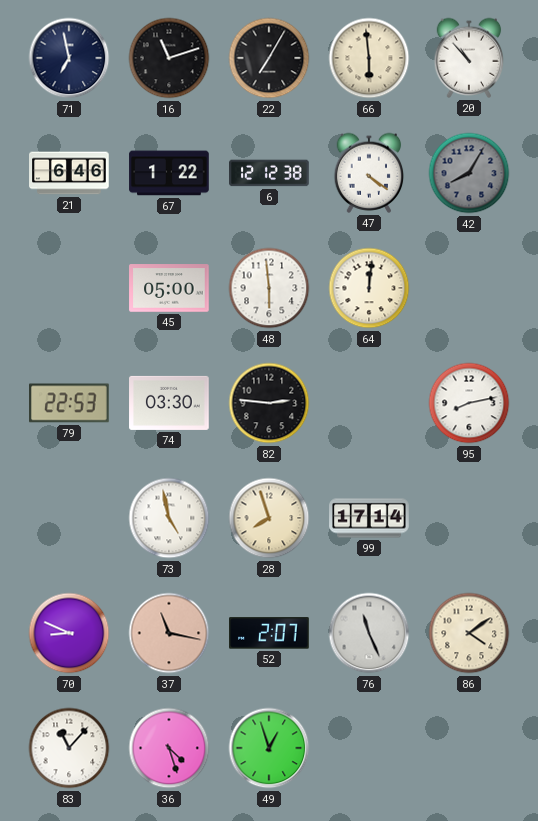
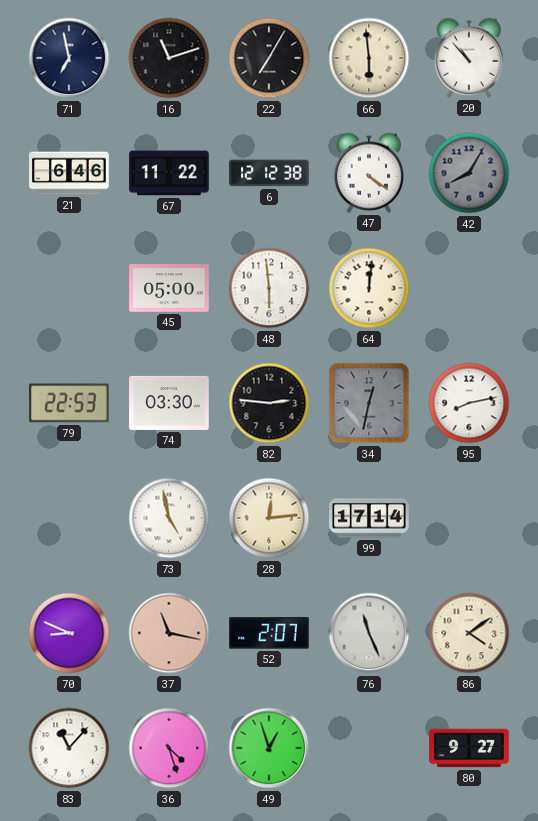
67: 1:22 -> 11:22
34: none -> 12:32
28: 7:57 -> 12:14
80: none -> 9:27
